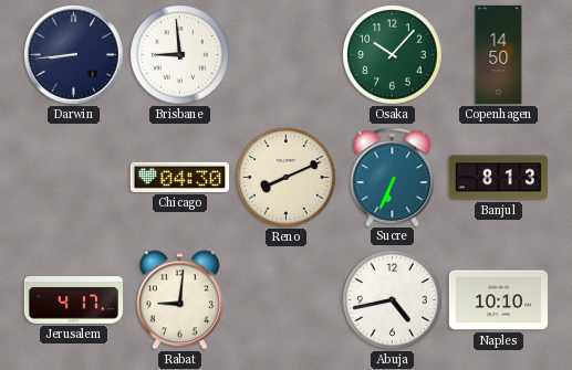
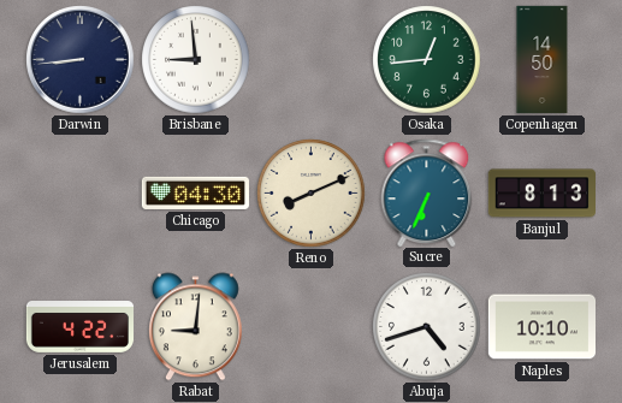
Osaka: 10:07 -> 12:44
Jerusalem: 4:17 -> 4:22
Abuja: 4:43 -> 4:42
